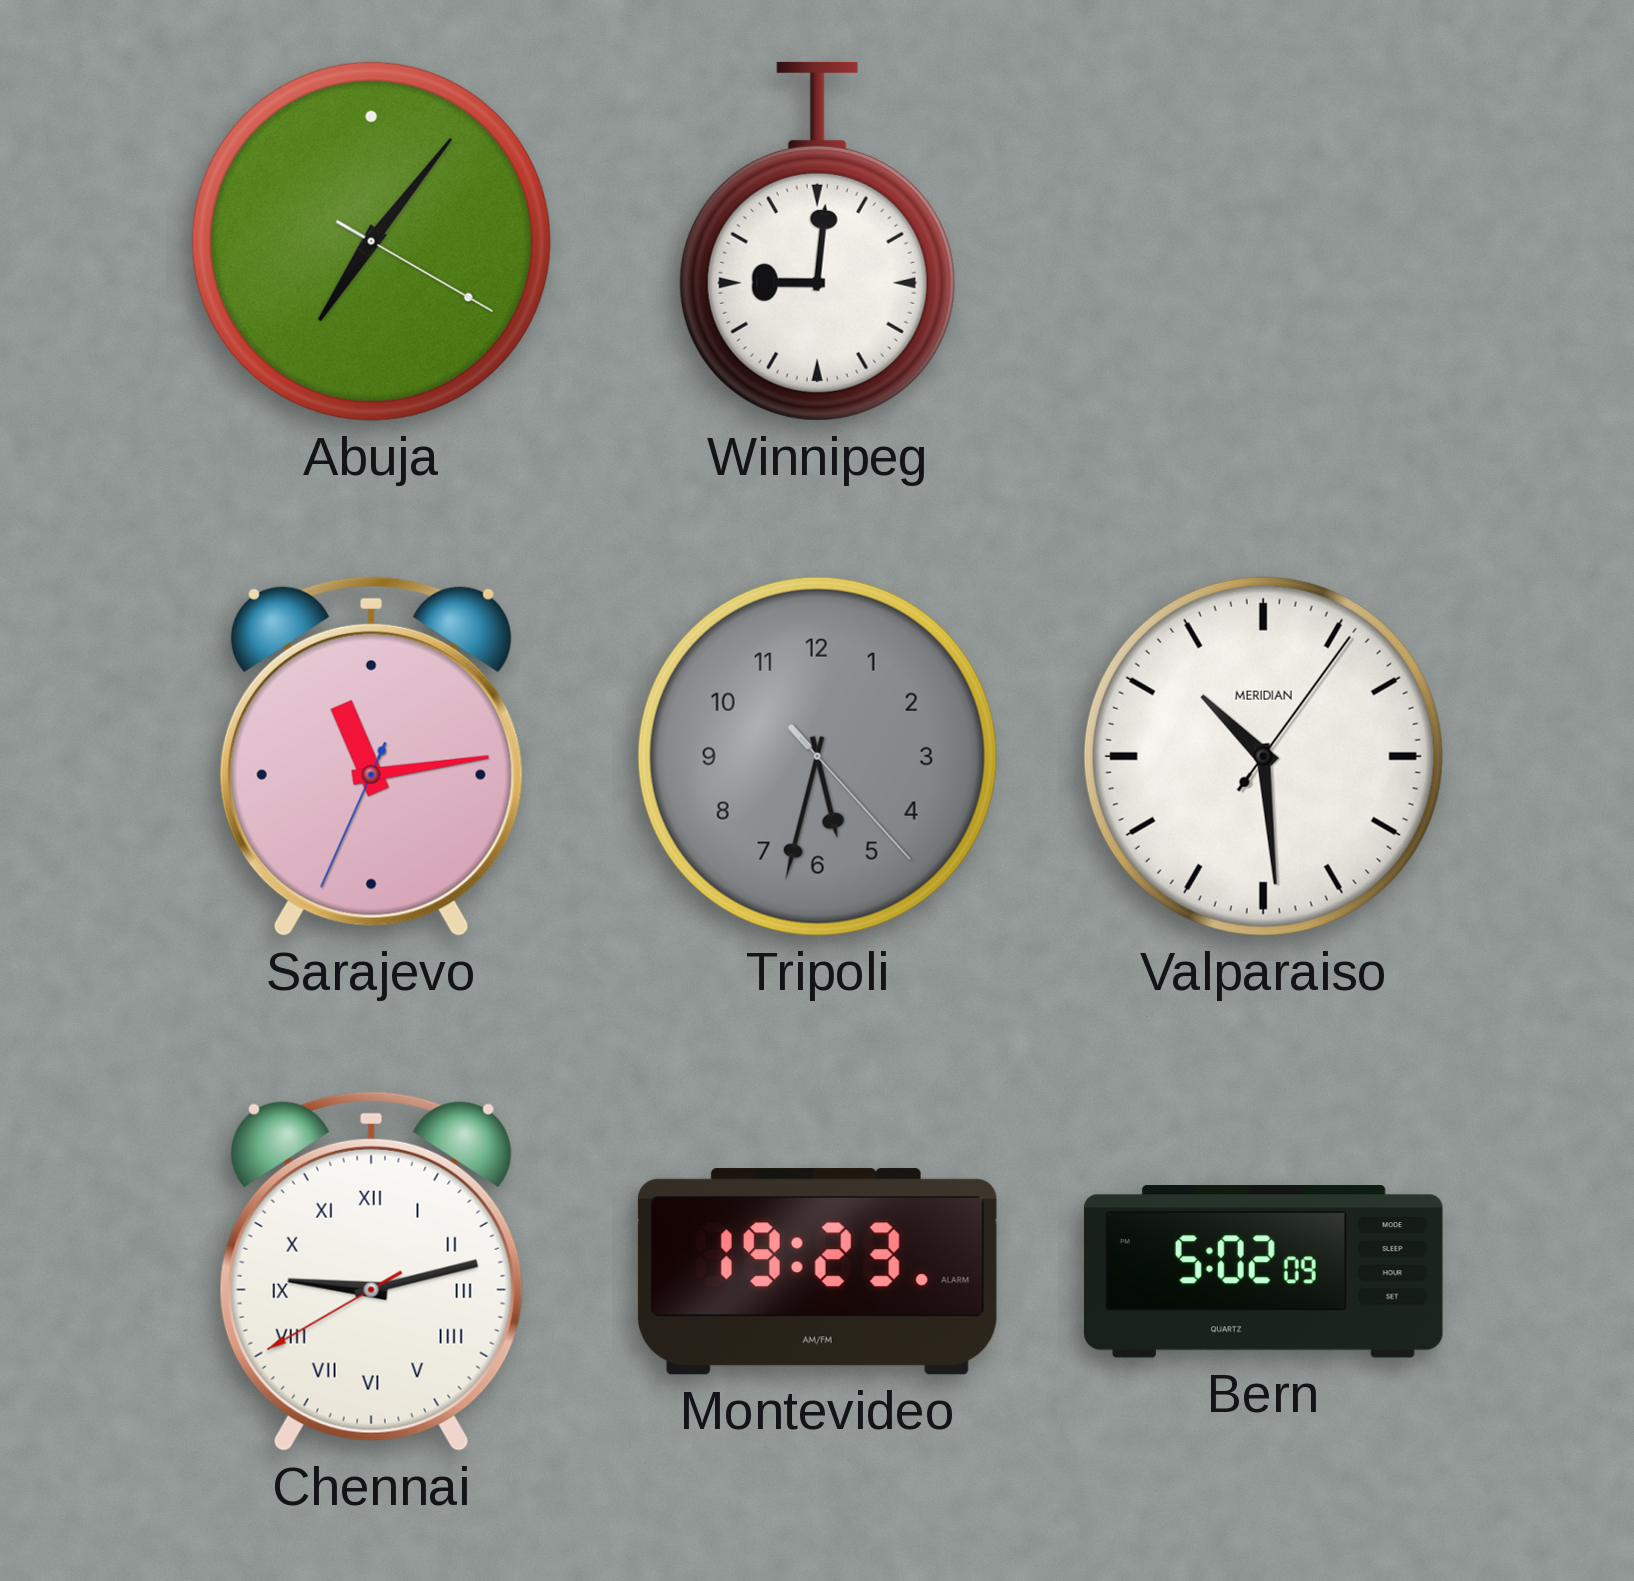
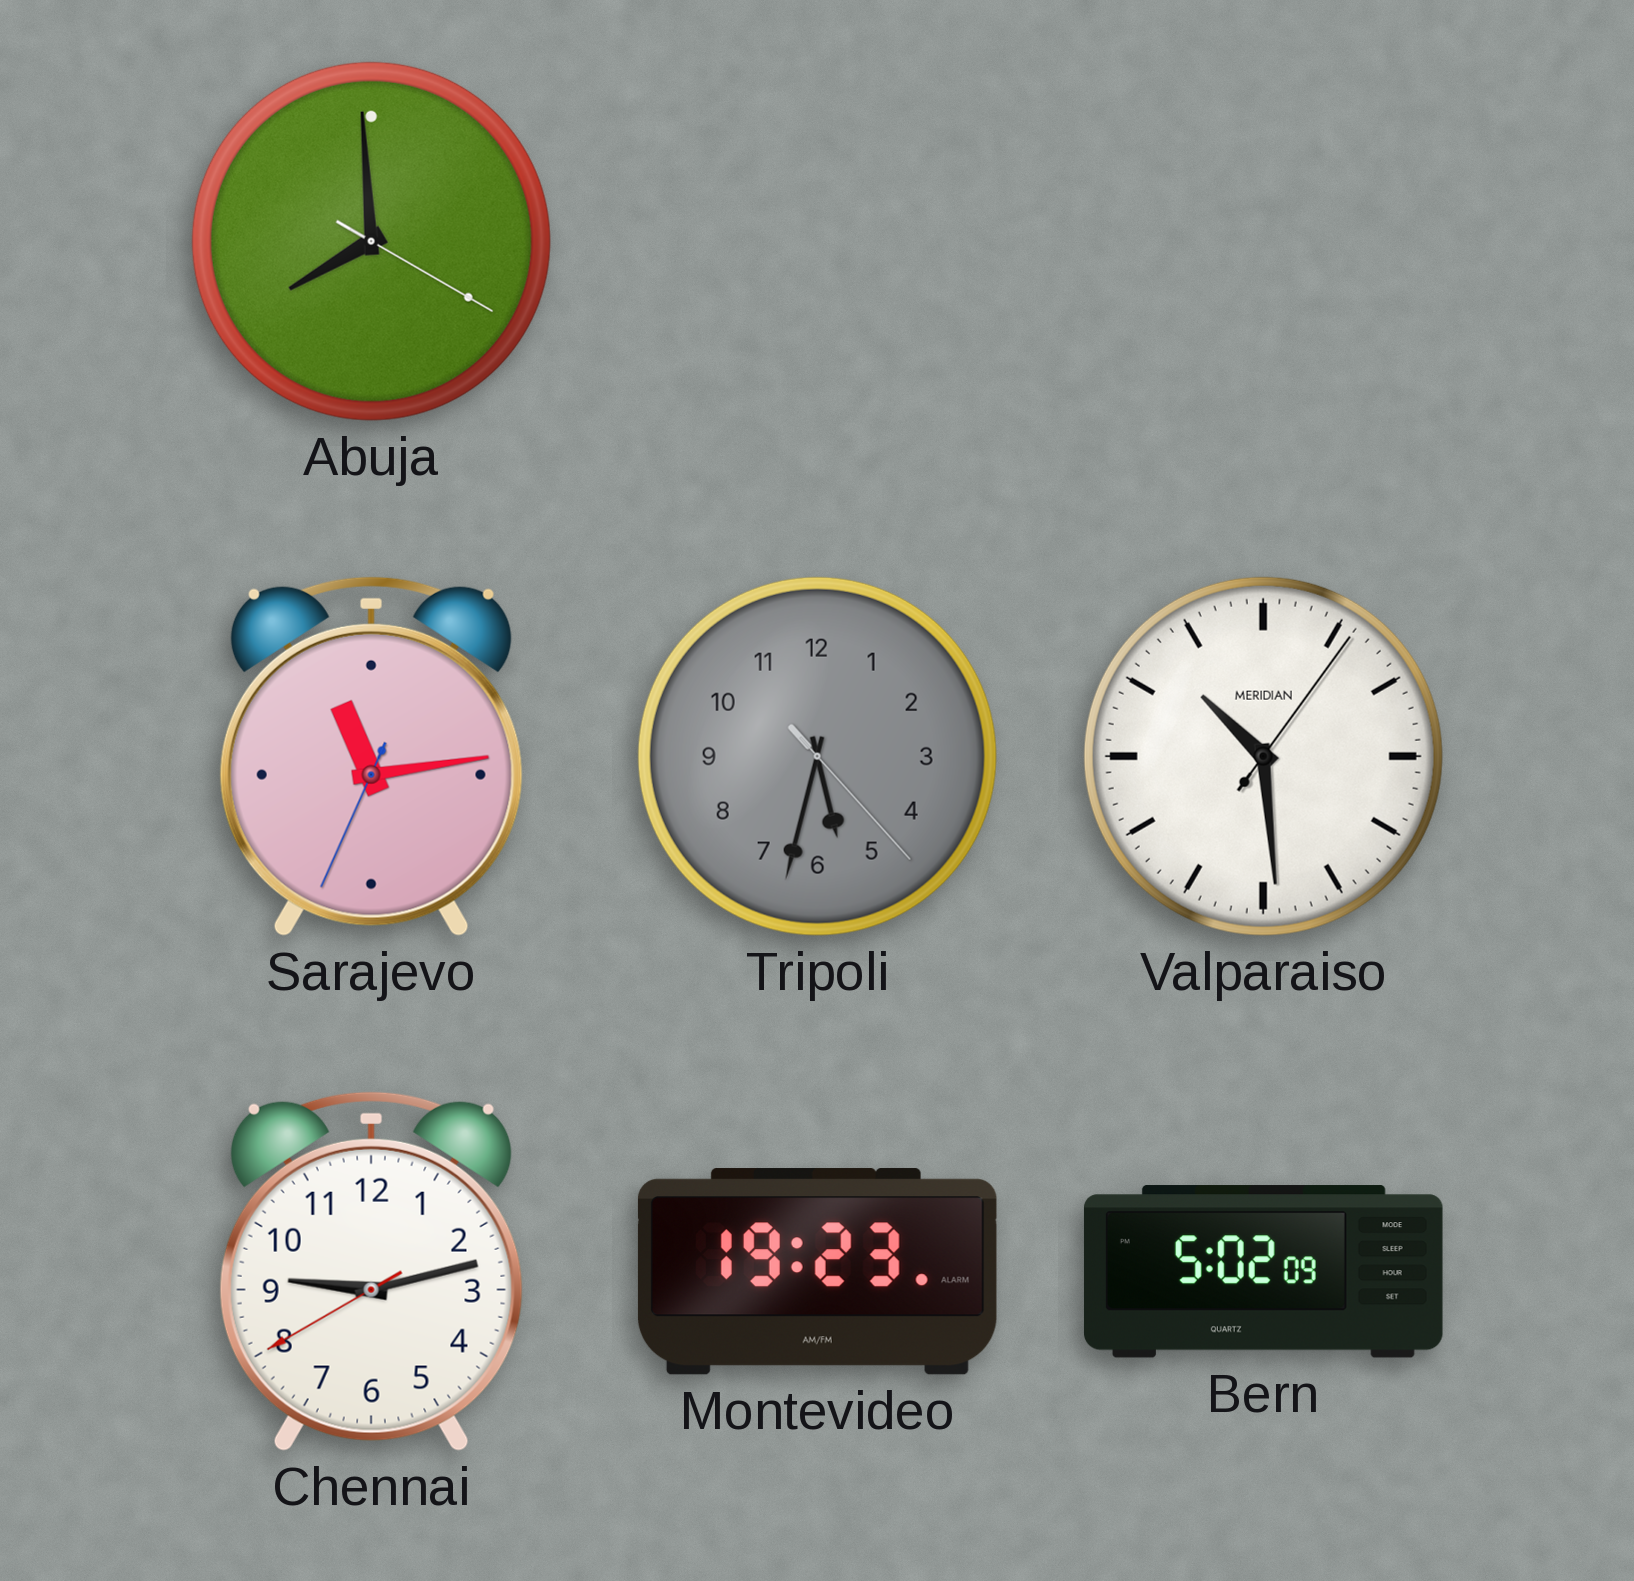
Abuja: 7:06 -> 7:59
Winnipeg: 9:01 -> none
Chennai numerals: Roman -> Arabic
